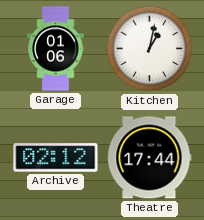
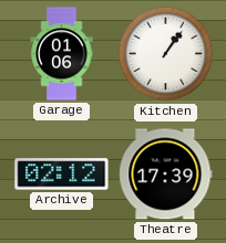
Kitchen: 1:02 -> 1:06
Theatre: 17:44 -> 17:39
